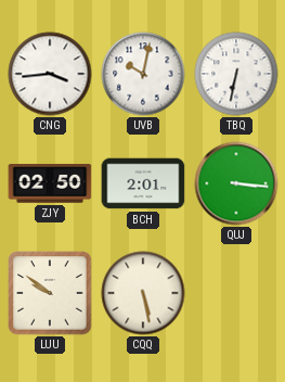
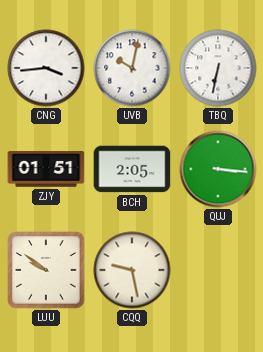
ZJY: 02:50 -> 01:51
BCH: 2:01 -> 2:05
CQQ: 5:28 -> 9:28
